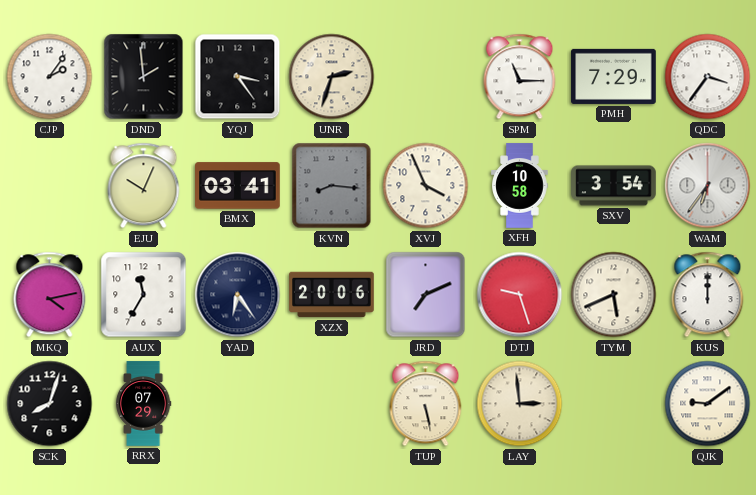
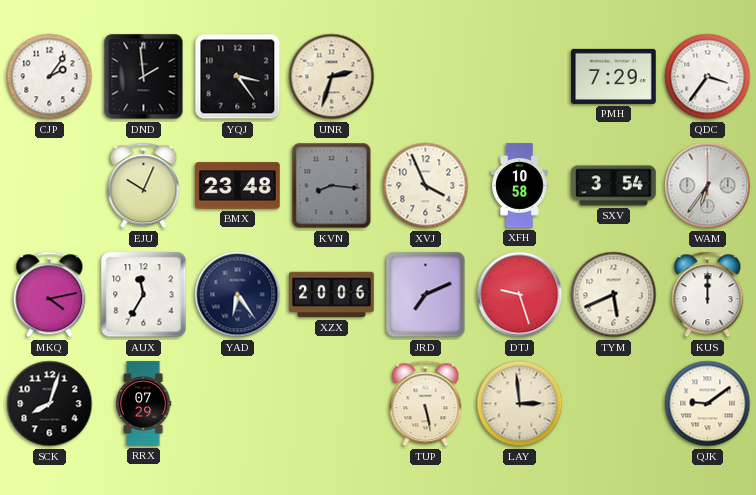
SPM: 11:15 -> none
BMX: 03:41 -> 23:48
